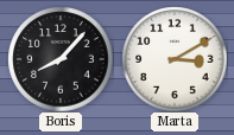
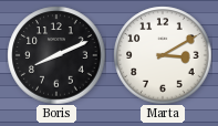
Boris: 8:07 -> 8:11
